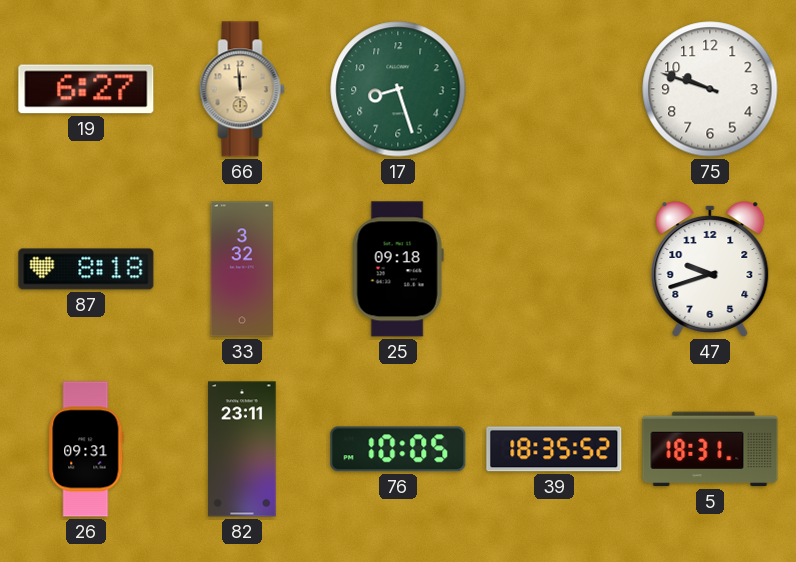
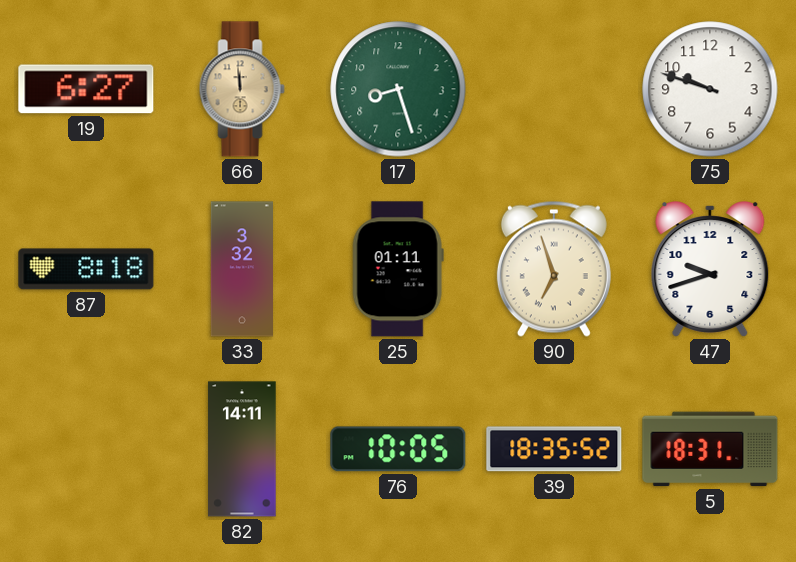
25: 09:18 -> 01:11
90: none -> 6:57
26: 09:31 -> none
82: 23:11 -> 14:11
